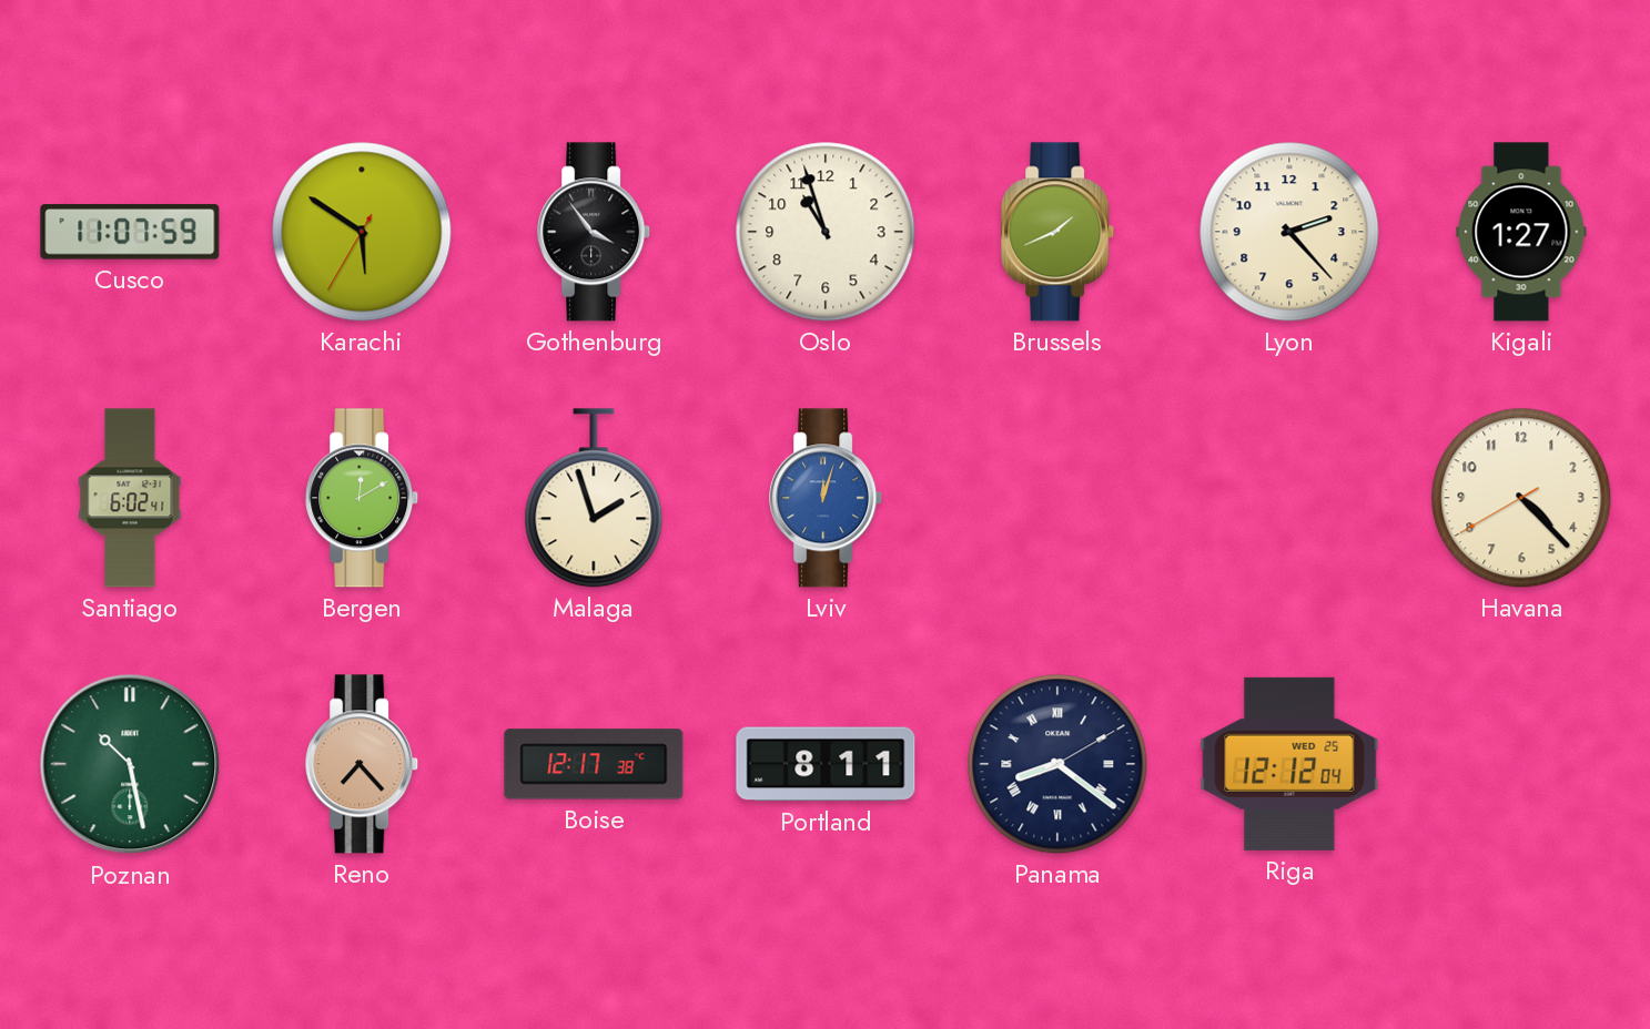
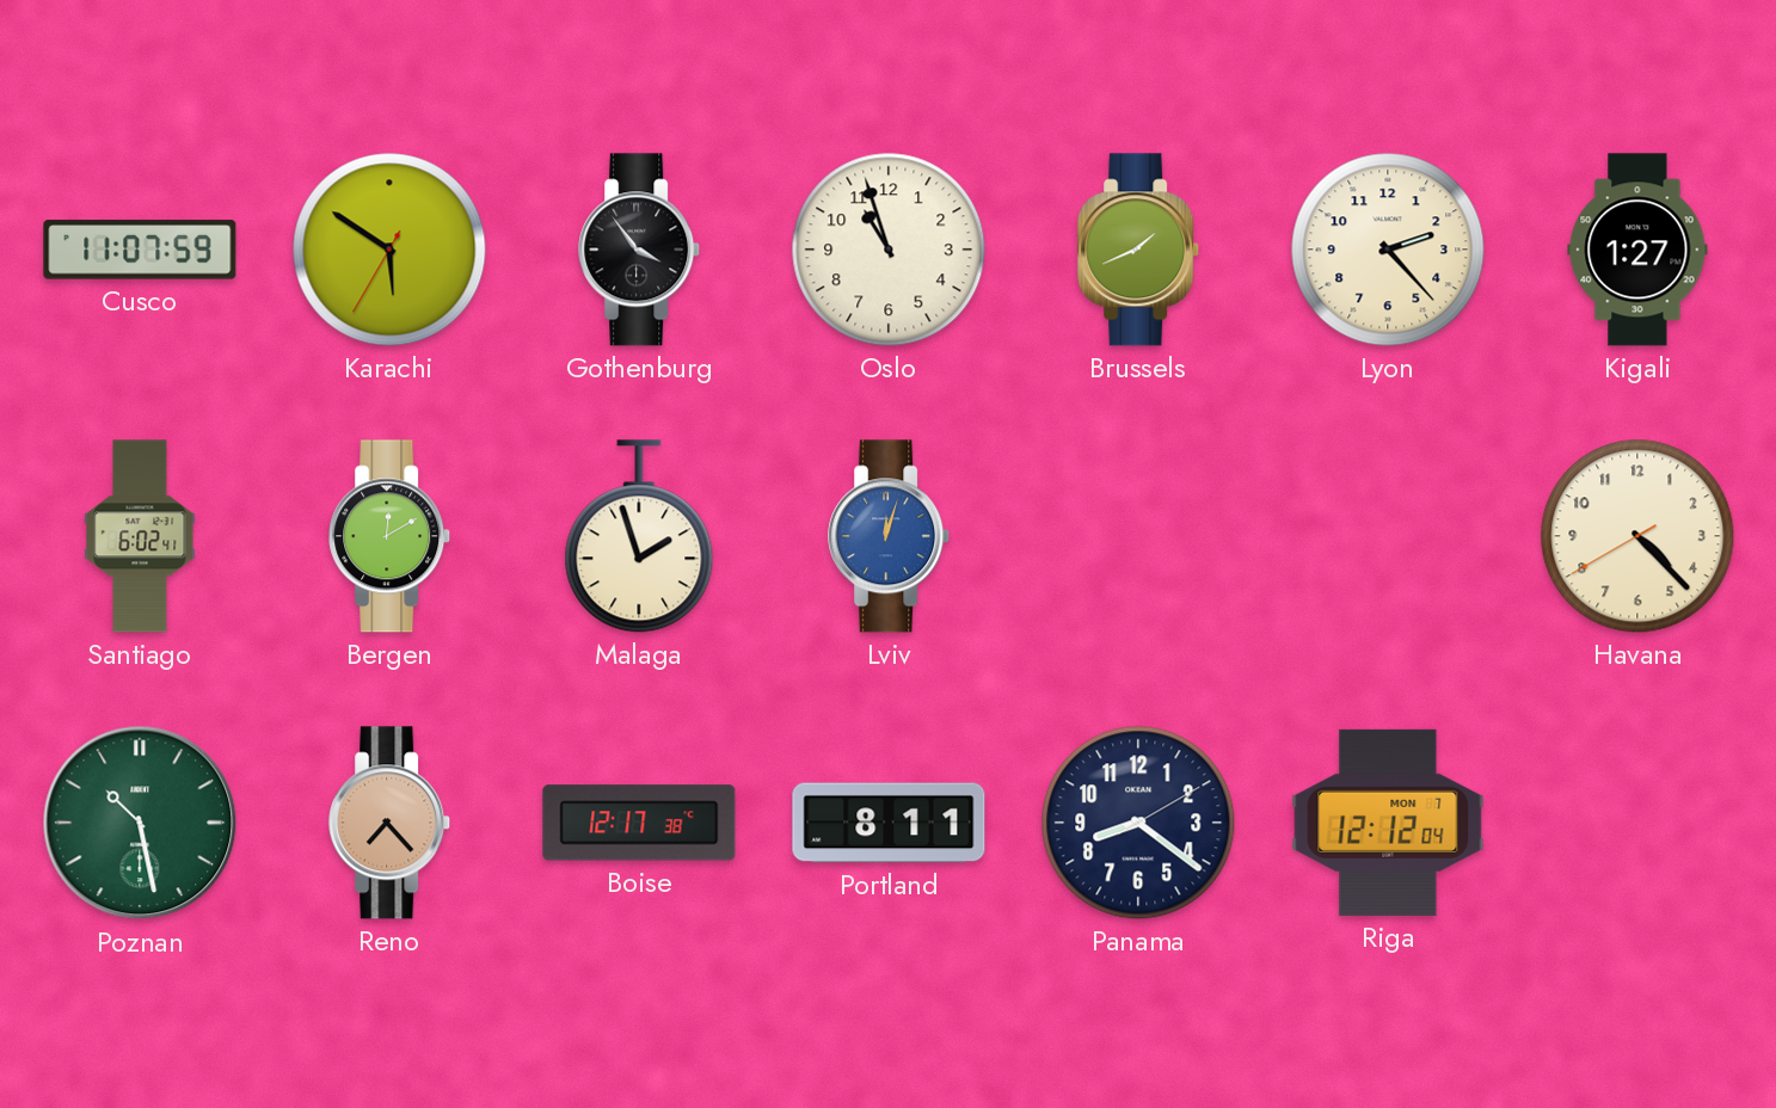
Panama numerals: Roman -> Arabic
Riga date: WED 25 -> MON 7
